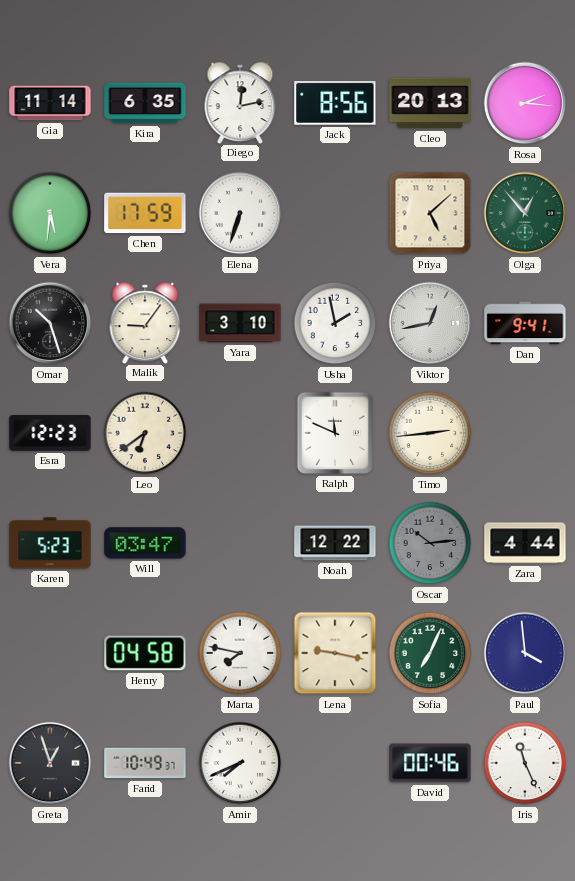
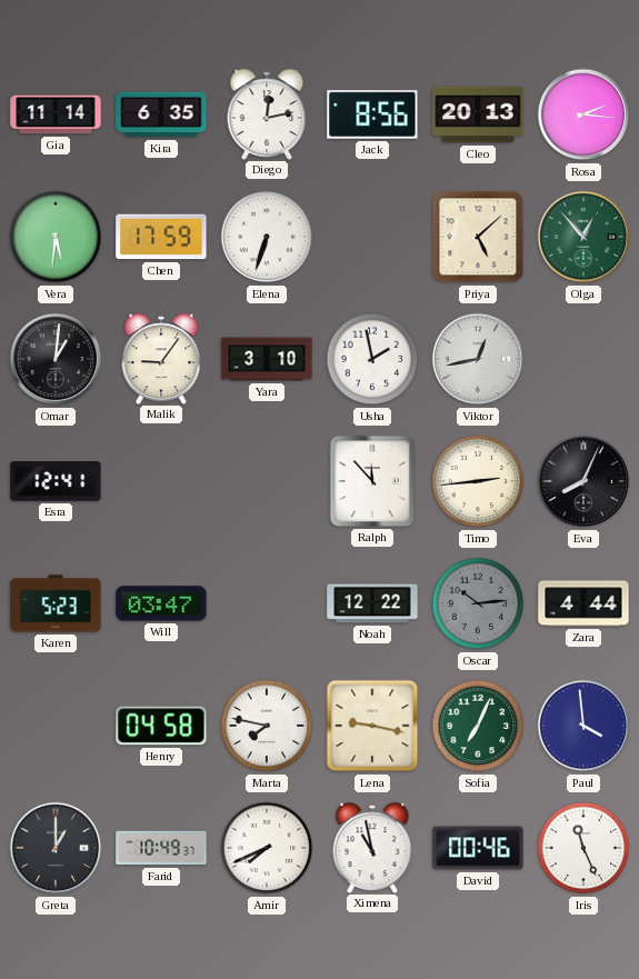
Omar: 10:27 -> 1:01
Dan: 9:41 -> none
Esra: 12:23 -> 12:41
Leo: 6:39 -> none
Ralph: 11:49 -> 11:53
Eva: none -> 8:04
Greta: 12:57 -> 1:00
Ximena: none -> 10:58
